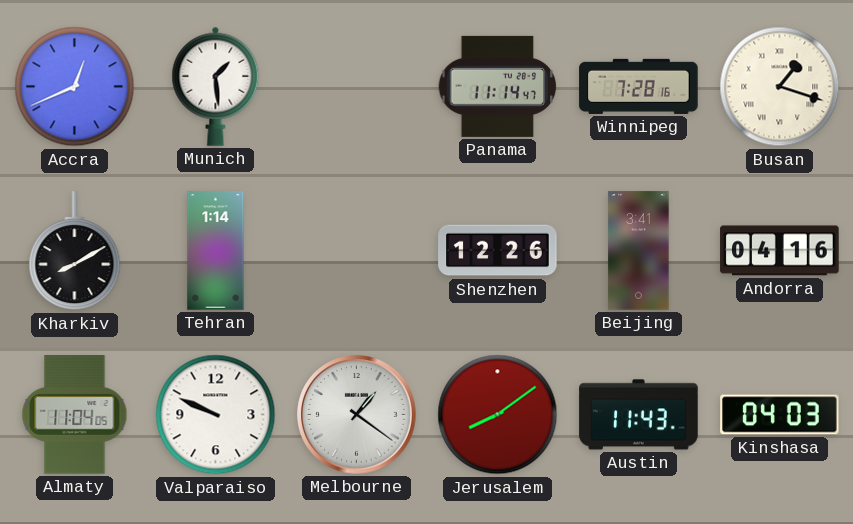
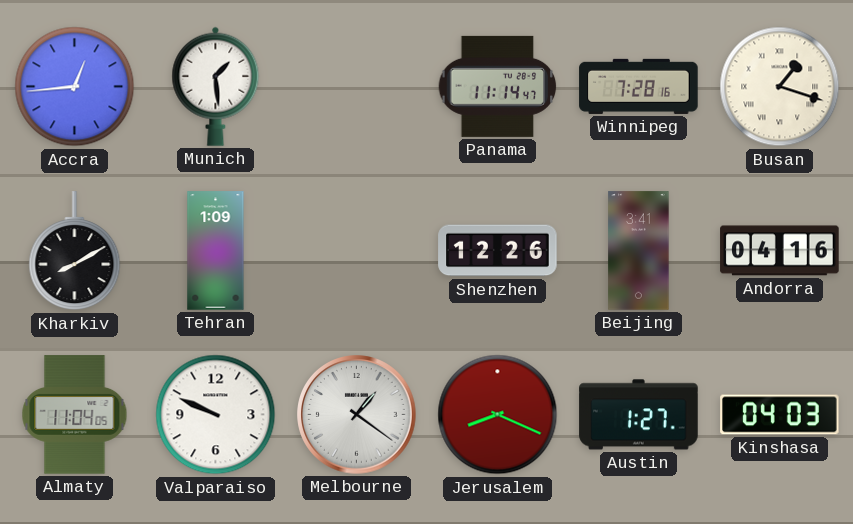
Accra: 12:41 -> 12:44
Tehran: 1:14 -> 1:09
Jerusalem: 8:09 -> 8:19
Austin: 11:43 -> 1:27
